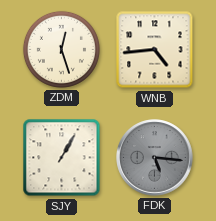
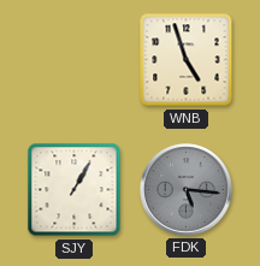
ZDM: 12:27 -> none
WNB: 4:44 -> 4:57
